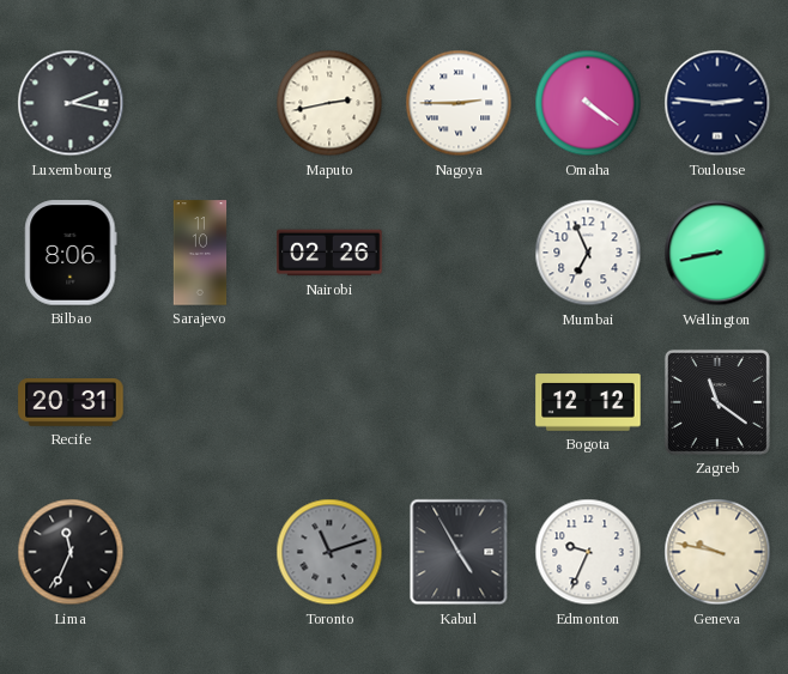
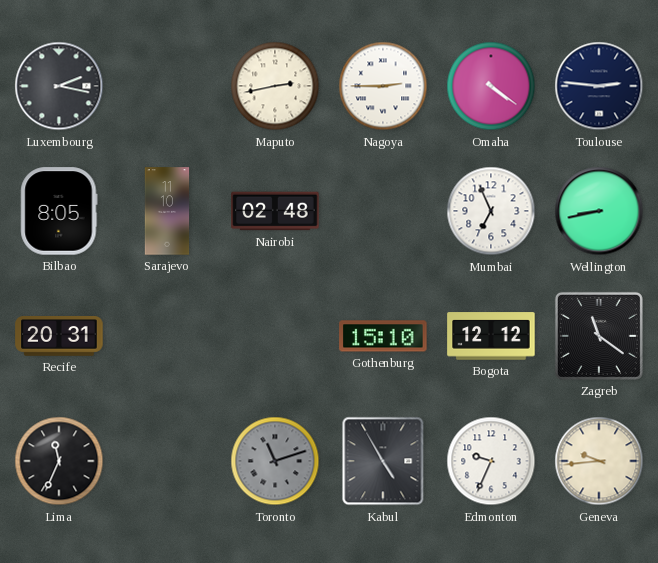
Bilbao: 8:06 -> 8:05
Nairobi: 02:26 -> 02:48
Gothenburg: none -> 15:10
Geneva: 9:47 -> 9:44
